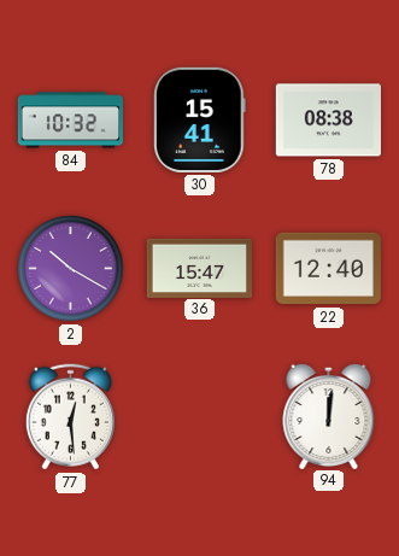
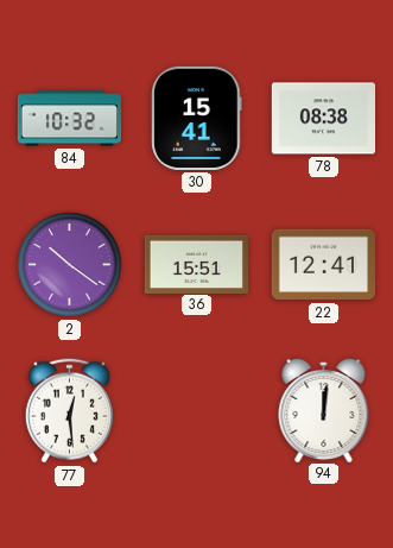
2: 10:20 -> 10:21
36: 15:47 -> 15:51
22: 12:40 -> 12:41
